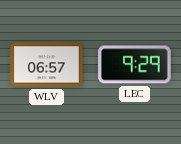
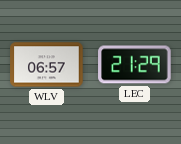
LEC: 9:29 -> 21:29
